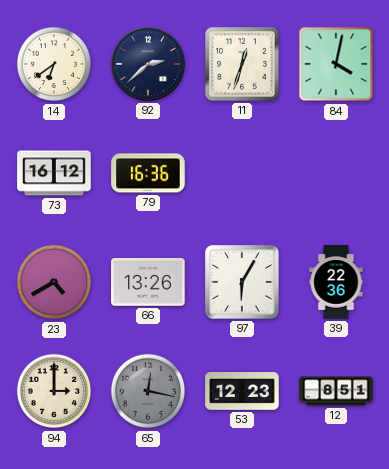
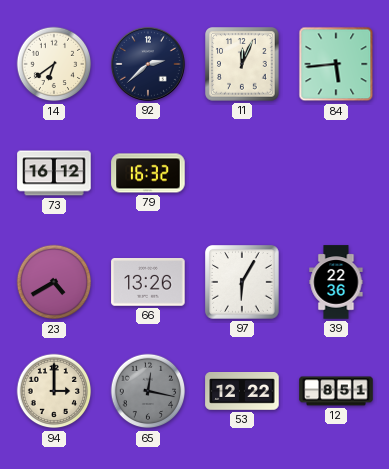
11: 12:33 -> 12:04
84: 4:02 -> 5:44
79: 16:36 -> 16:32
53: 12:23 -> 12:22
